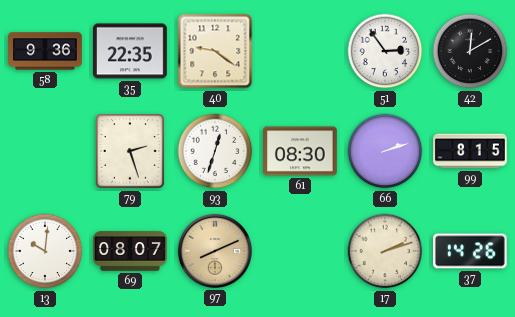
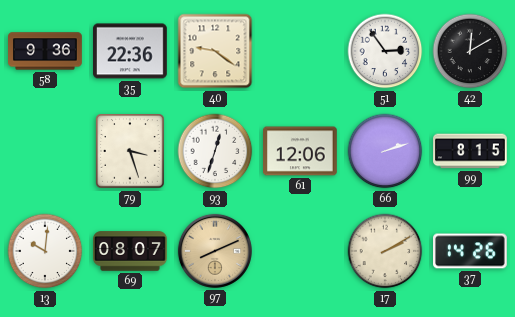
35: 22:35 -> 22:36
79: 2:27 -> 3:27
61: 08:30 -> 12:06
17: 2:12 -> 2:10
